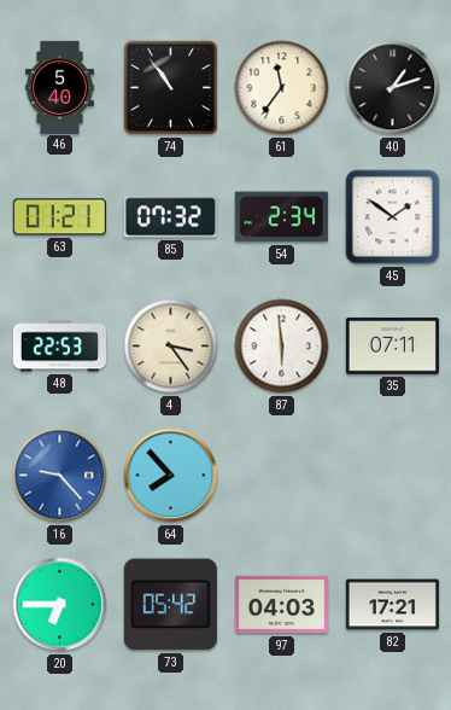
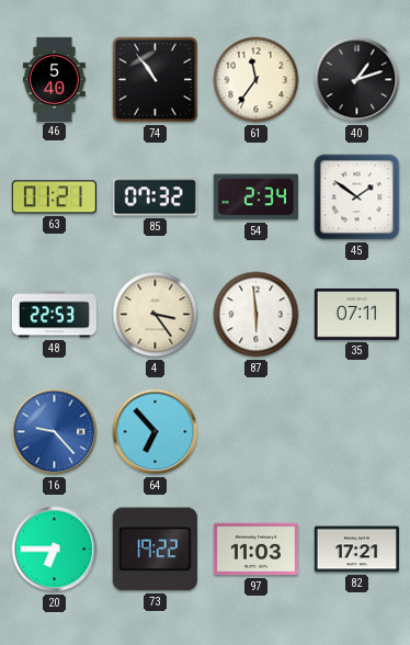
64: 7:53 -> 6:53
73: 05:42 -> 19:22
97: 04:03 -> 11:03
